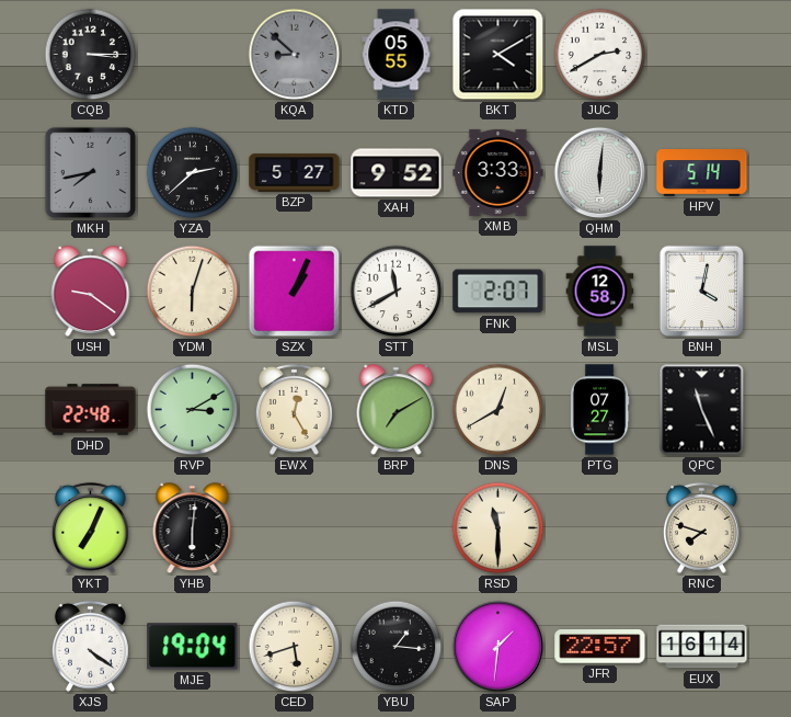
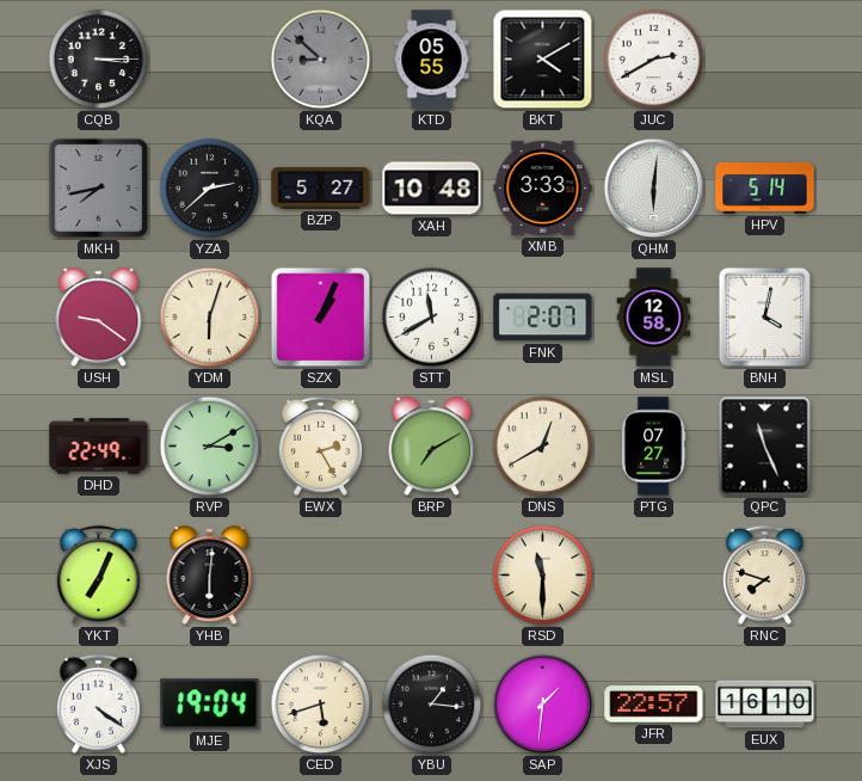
XAH: 9:52 -> 10:48
DHD: 22:48 -> 22:49
EWX: 12:25 -> 2:25
EUX: 16:14 -> 16:10
